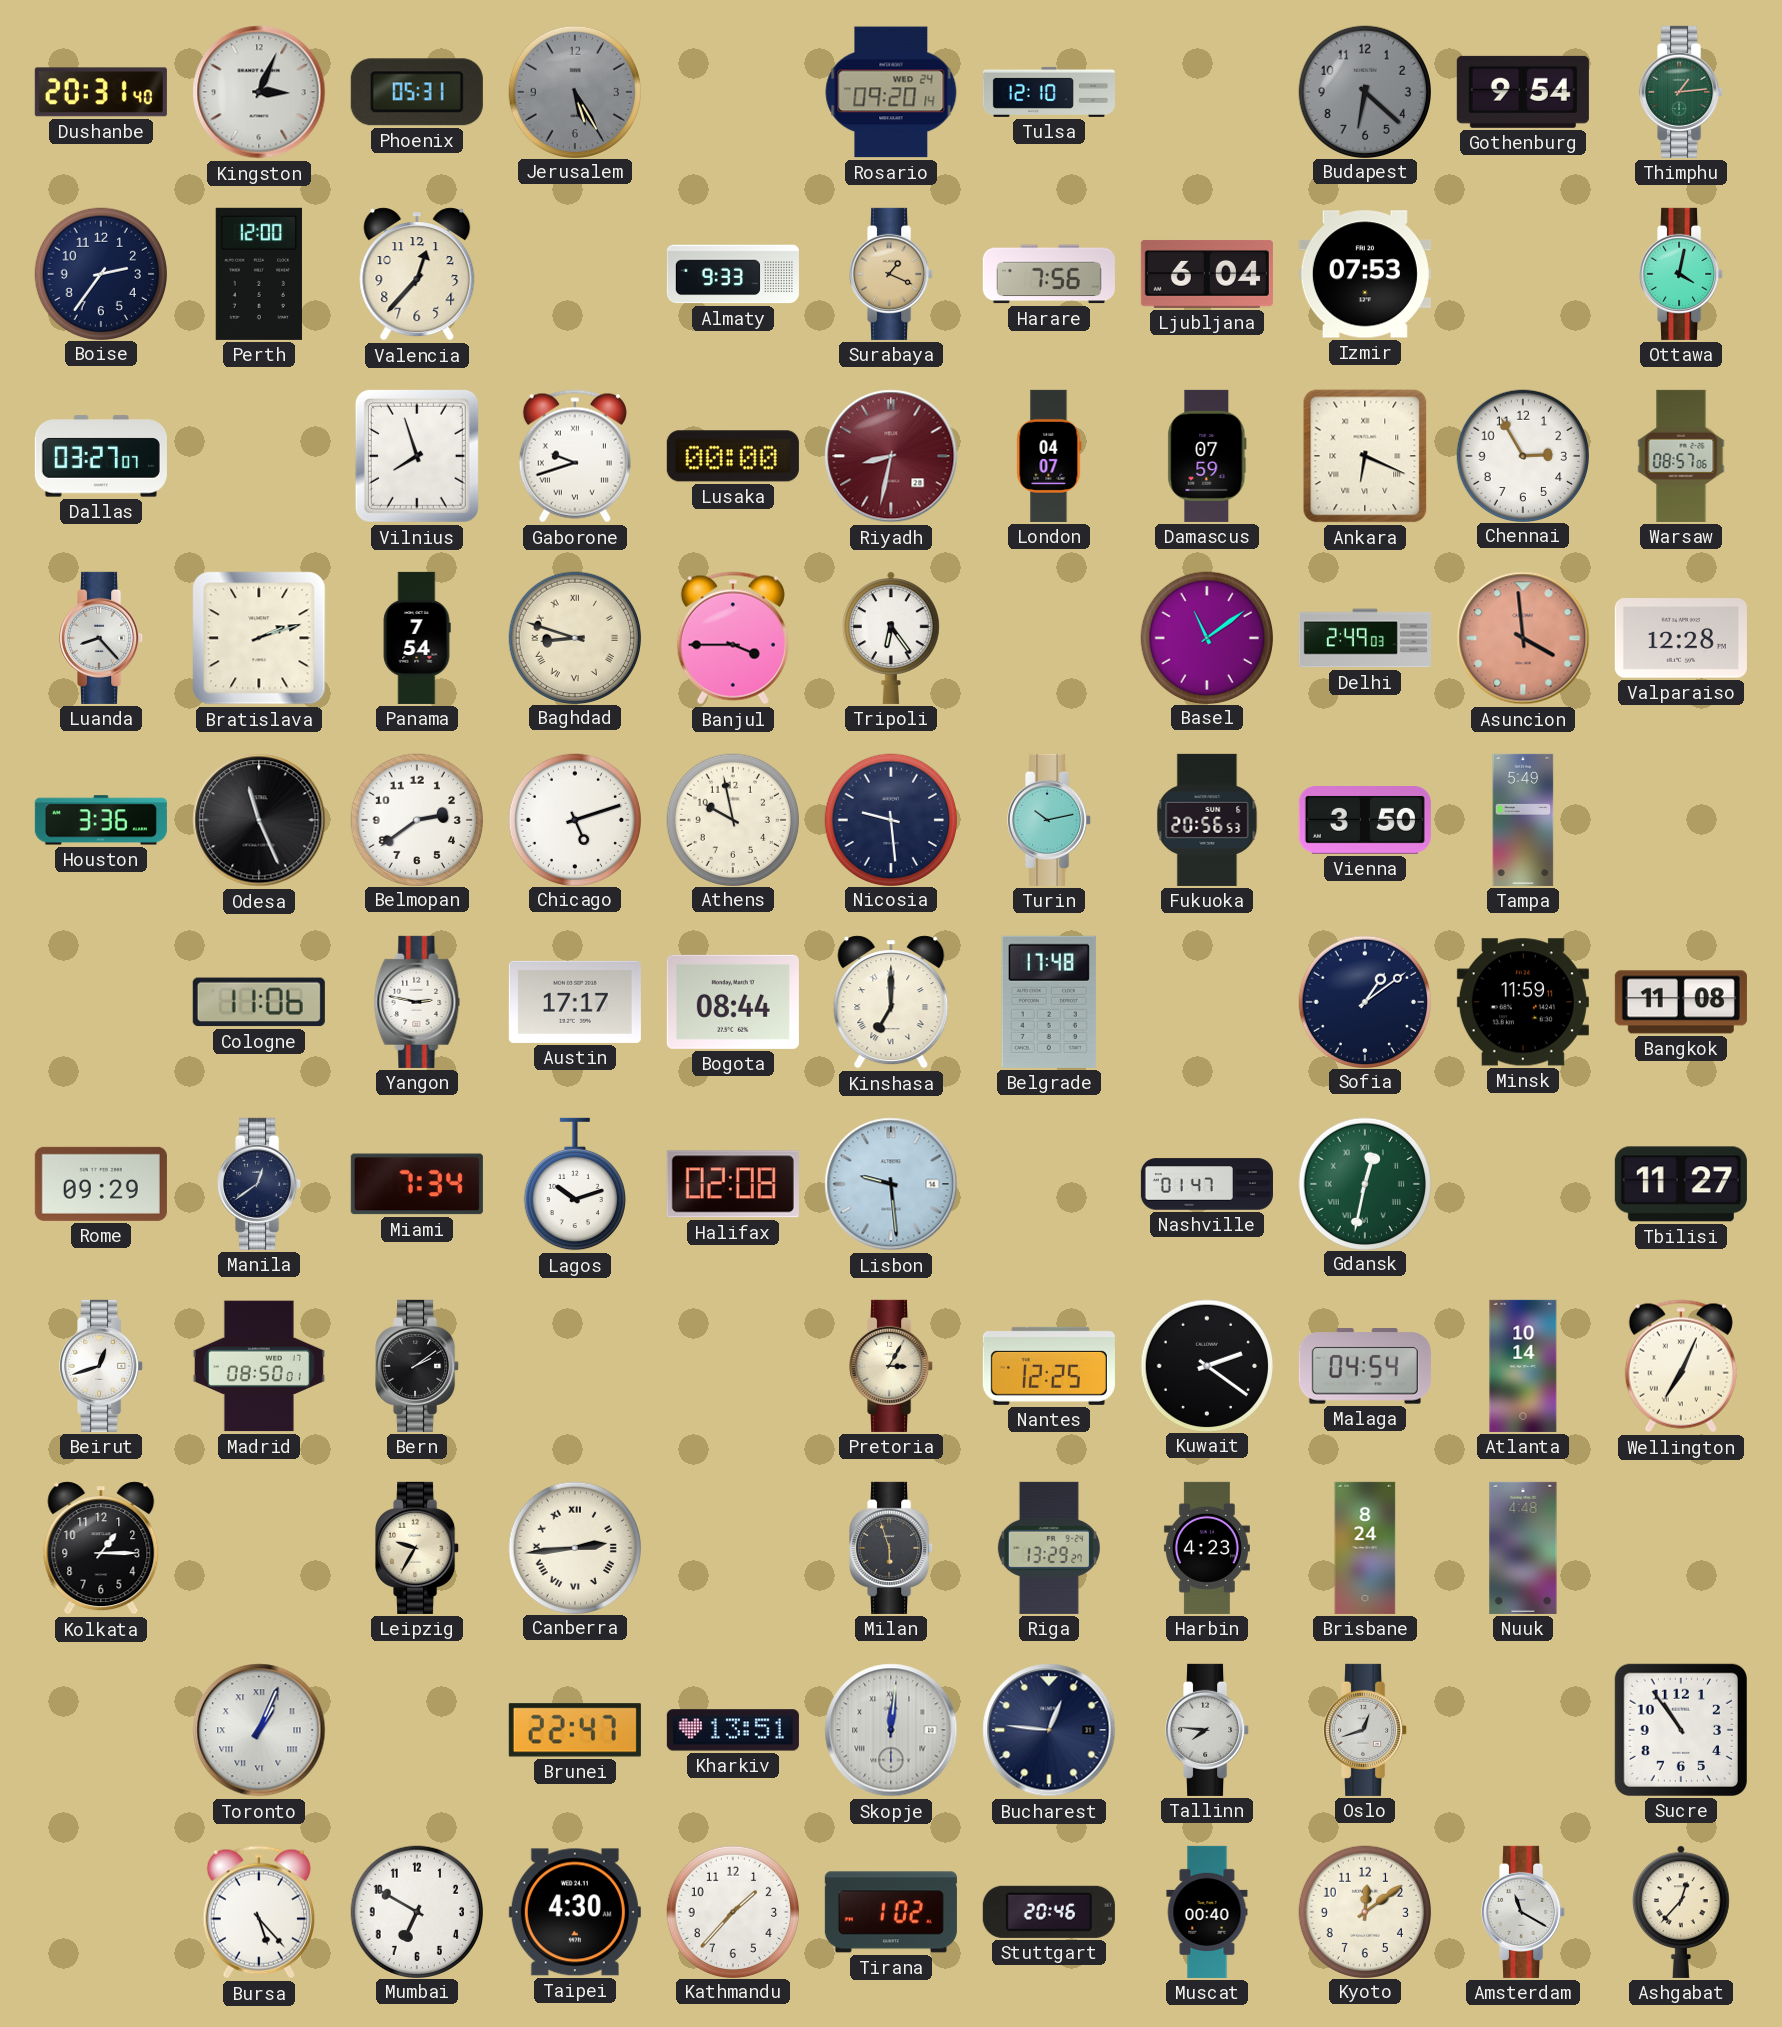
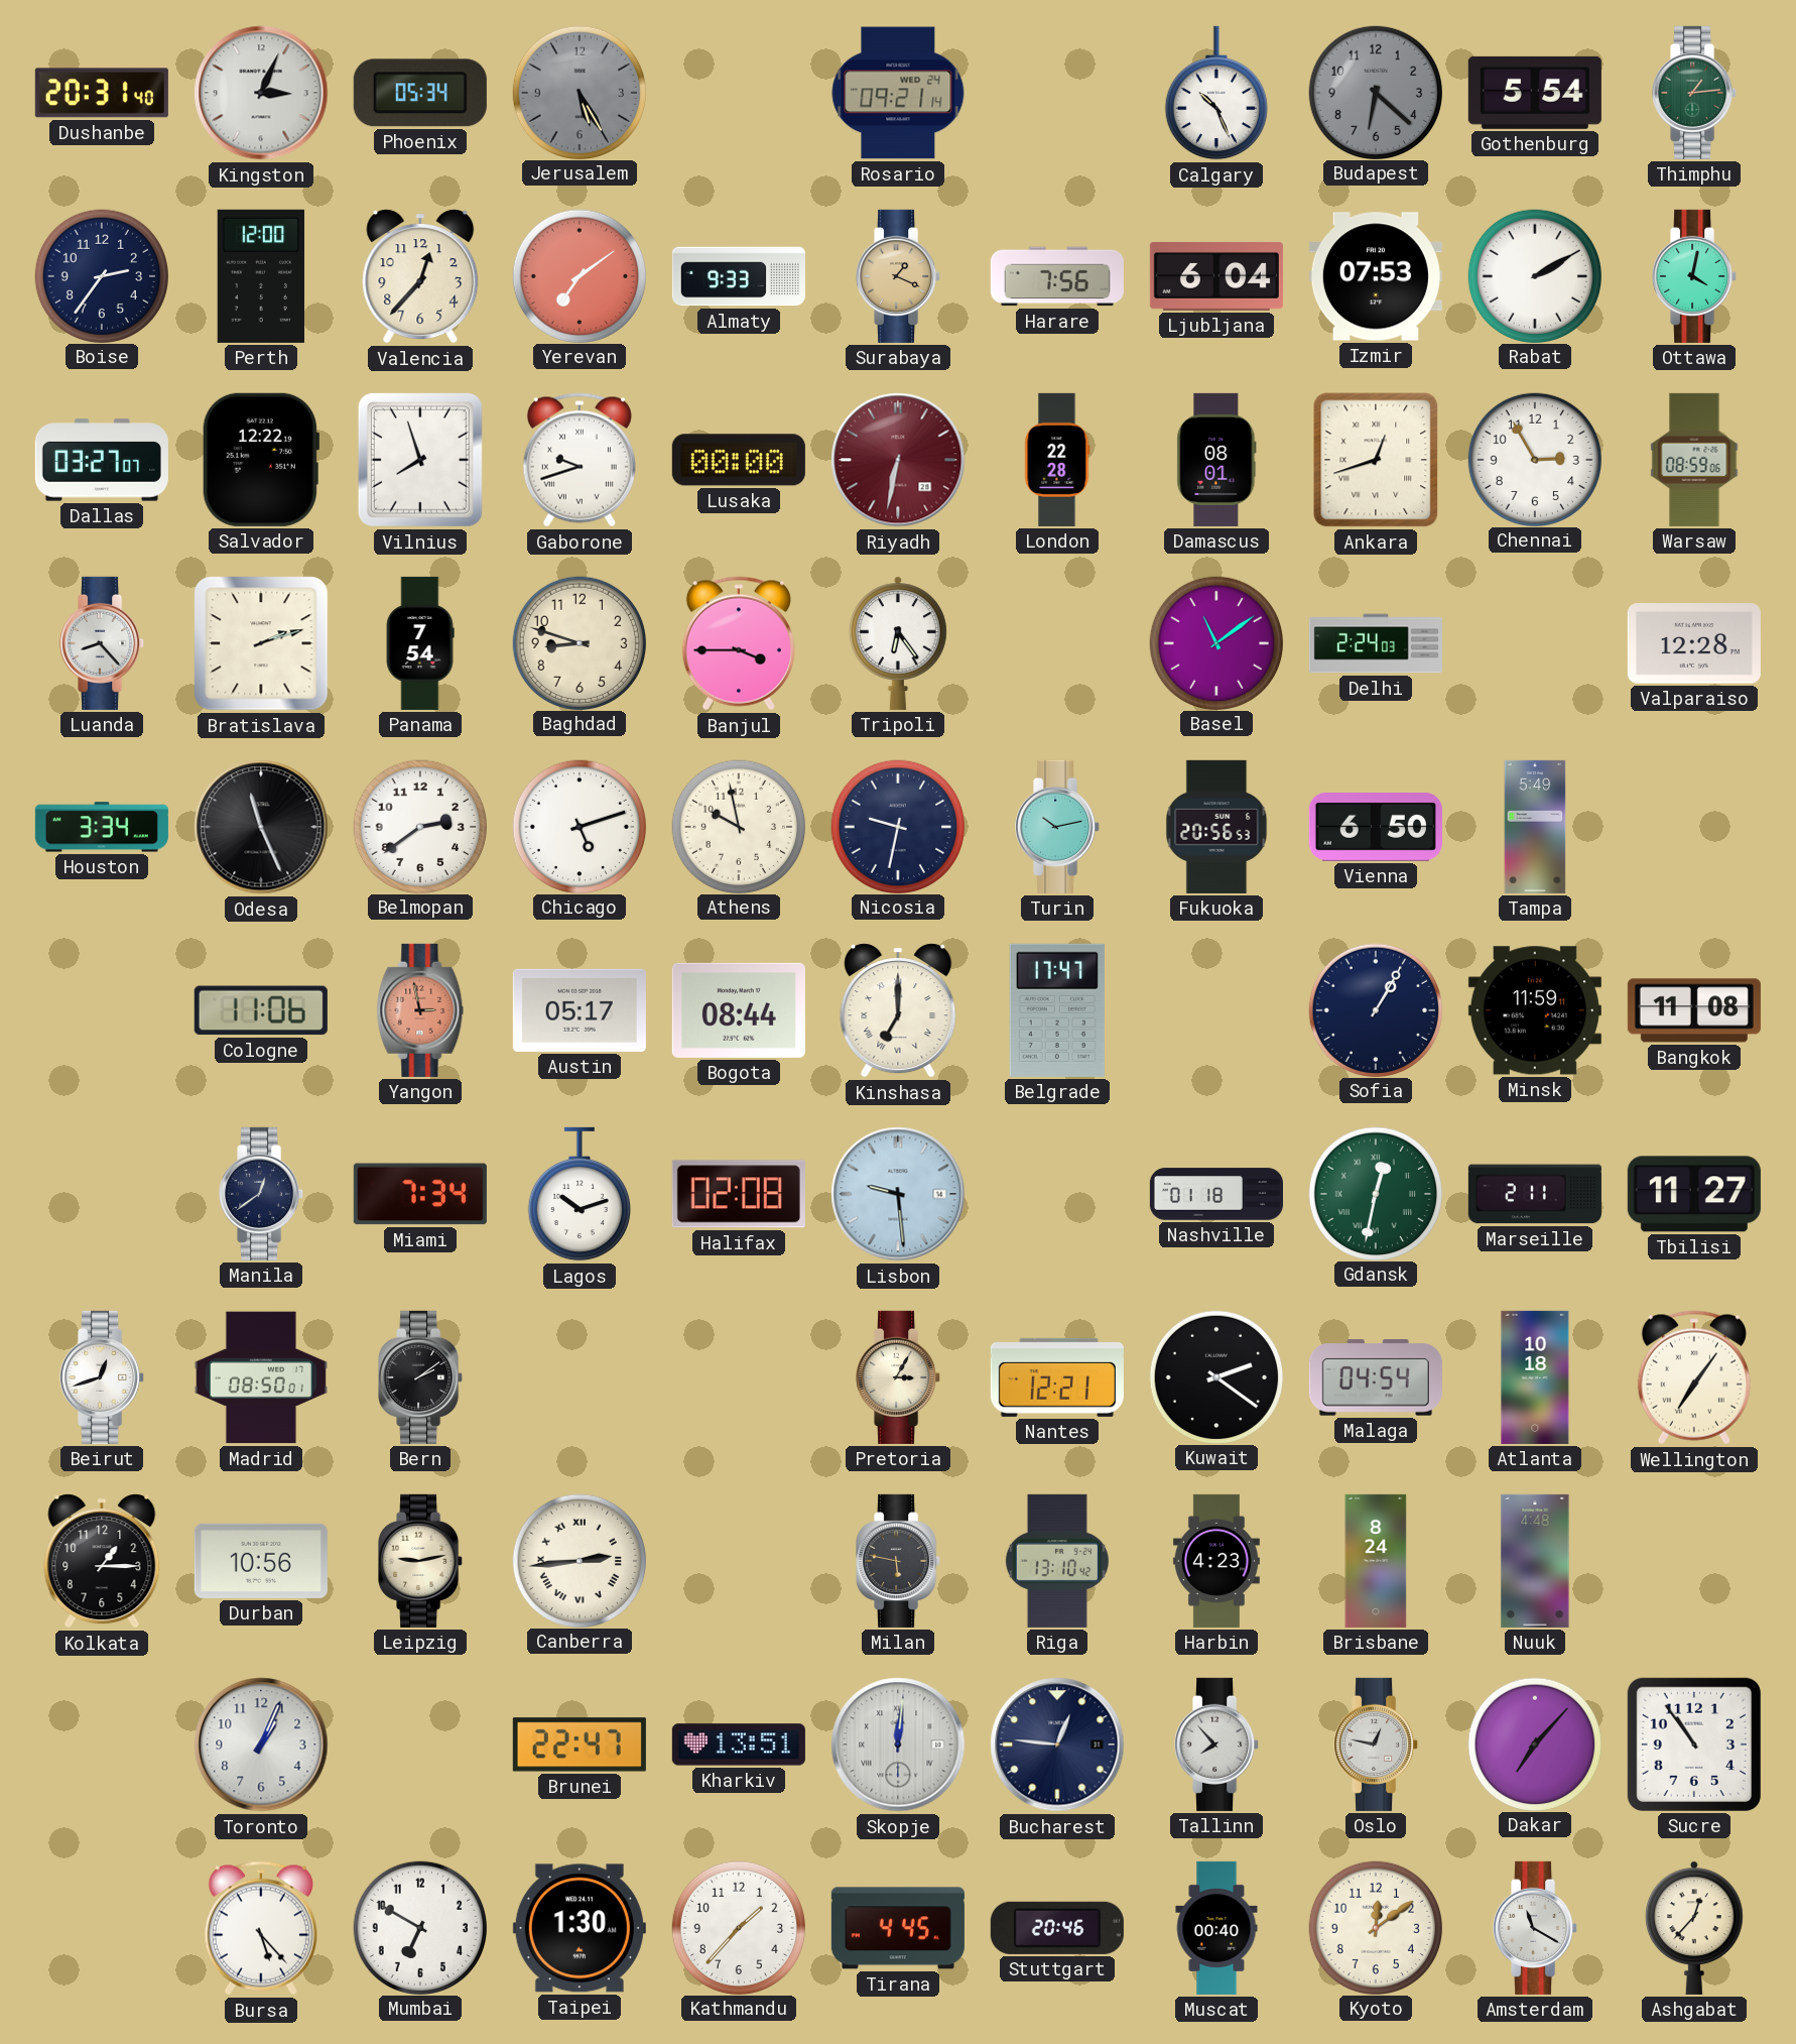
Phoenix: 05:31 -> 05:34
Rosario: 09:20 -> 09:21
Tulsa: 12:10 -> none
Calgary: none -> 10:26
Gothenburg: 9:54 -> 5:54
Yerevan: none -> 7:09
Rabat: none -> 2:10
Salvador: none -> 12:22
Riyadh: 8:32 -> 6:32
London: 04:07 -> 22:28
Damascus: 07:59 -> 08:01
Ankara: 6:19 -> 12:42
Warsaw: 08:57 -> 08:59
Baghdad numerals: Roman -> Arabic
Delhi: 2:49 -> 2:24
Asuncion: 3:59 -> none
Houston: 3:36 -> 3:34
Nicosia: 9:29 -> 9:32
Vienna: 3:50 -> 6:50
Yangon: 2:47 -> 2:58
Yangon dial: white -> salmon
Austin: 17:17 -> 05:17
Belgrade: 17:48 -> 17:47
Sofia: 1:09 -> 1:05
Rome: 09:29 -> none
Nashville: 01:47 -> 01:18
Marseille: none -> 2:11
Nantes: 12:25 -> 12:21
Atlanta: 10:14 -> 10:18
Wellington: 7:04 -> 7:06
Durban: none -> 10:56
Leipzig: 9:35 -> 9:13
Milan: 5:57 -> 5:47
Riga: 13:29 -> 13:10
Toronto numerals: Roman -> Arabic
Tallinn: 7:46 -> 7:53
Oslo: 12:42 -> 12:47
Dakar: none -> 7:07
Taipei: 4:30 -> 1:30
Tirana: 1:02 -> 4:45
